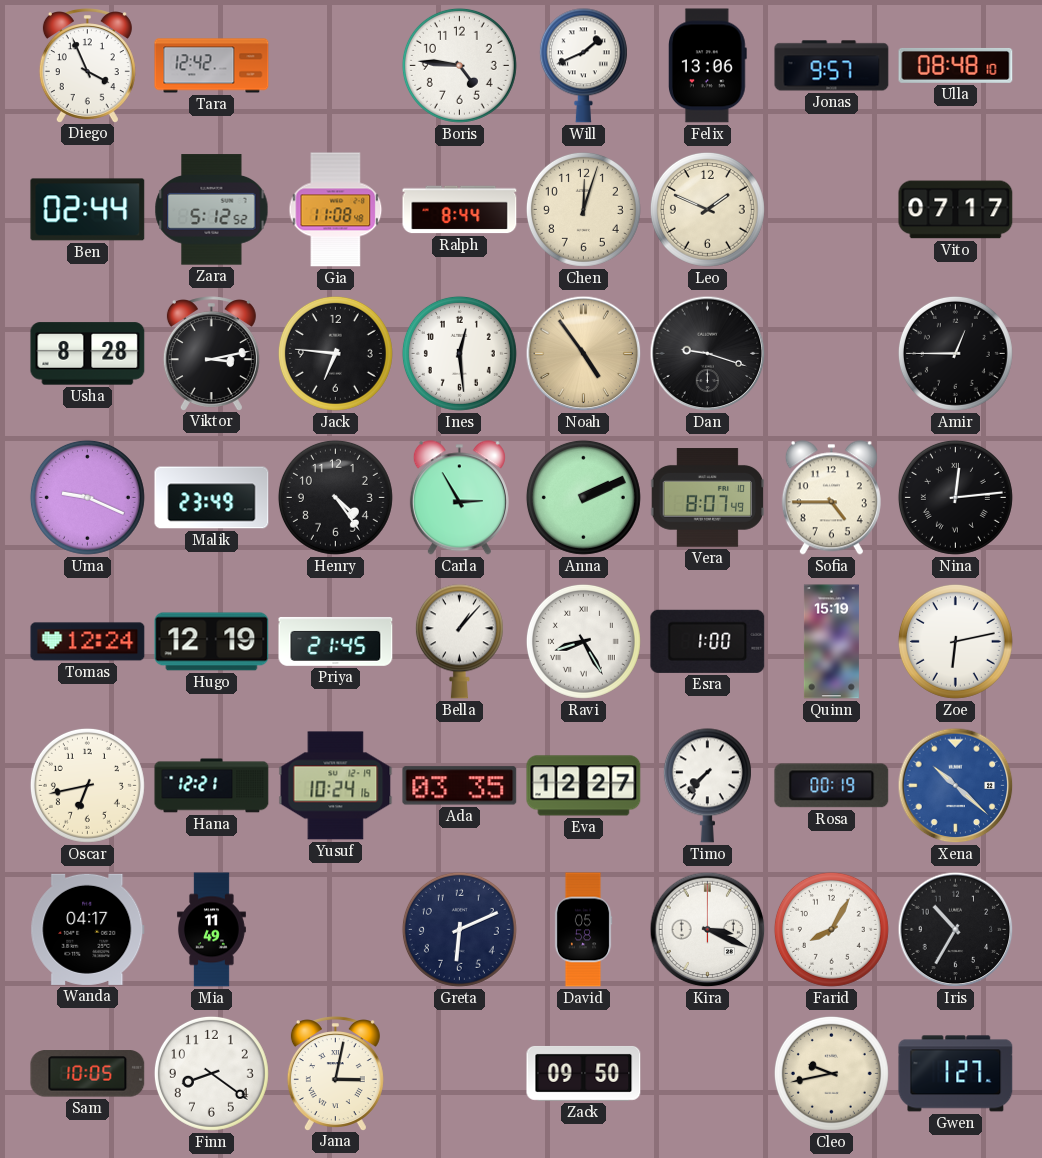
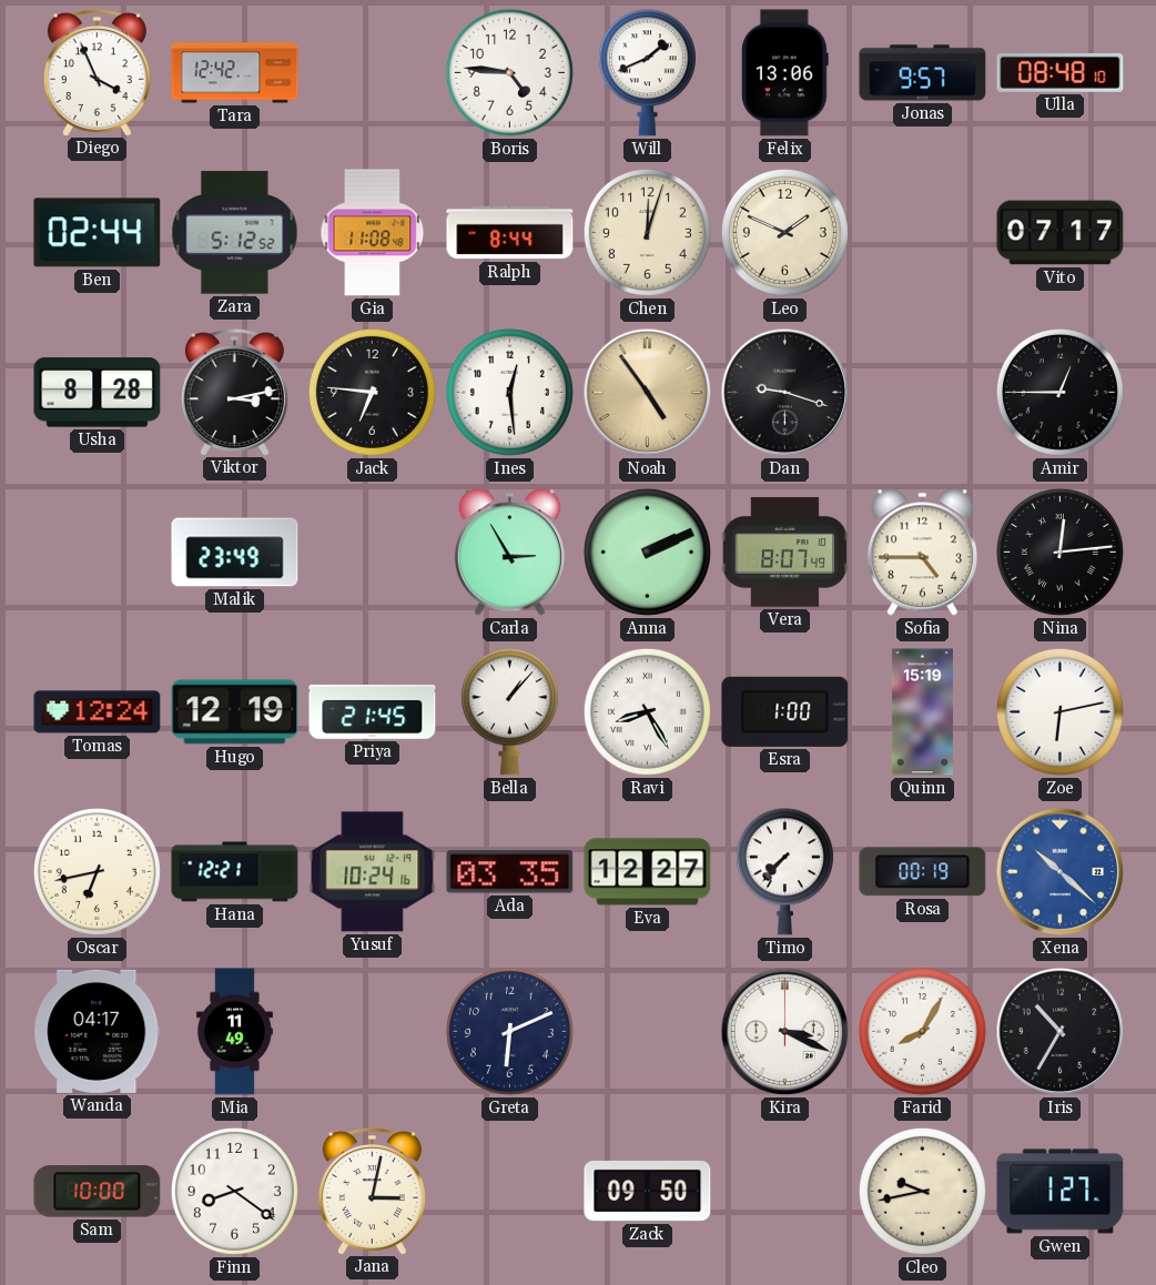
Uma: 9:19 -> none
Henry: 4:24 -> none
David: 05:58 -> none
Sam: 10:05 -> 10:00
